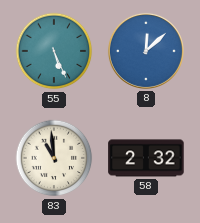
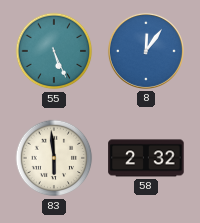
8: 12:08 -> 12:06
83: 10:59 -> 5:59
